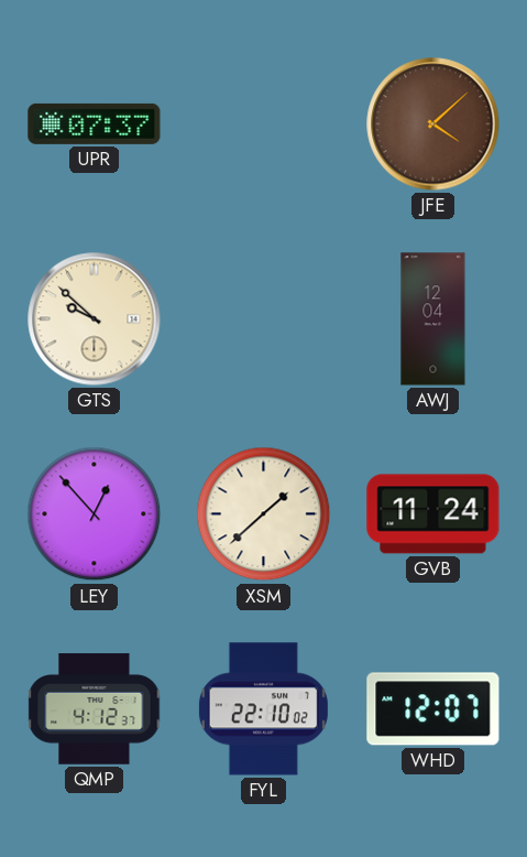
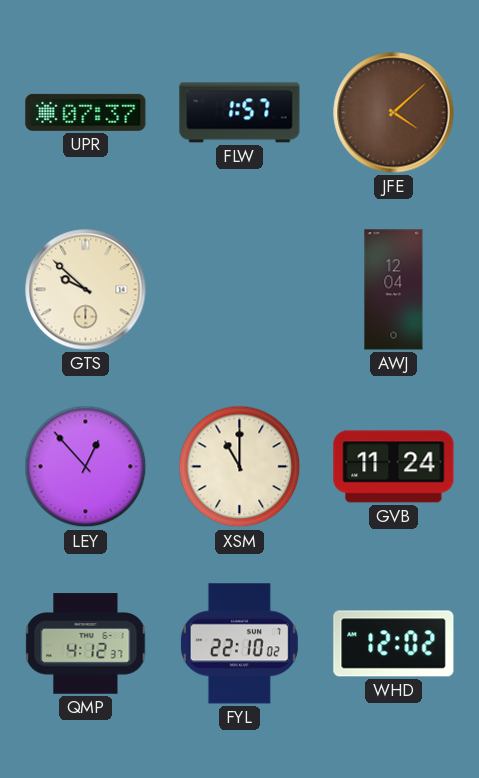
FLW: none -> 1:57
XSM: 1:38 -> 11:00
WHD: 12:07 -> 12:02
